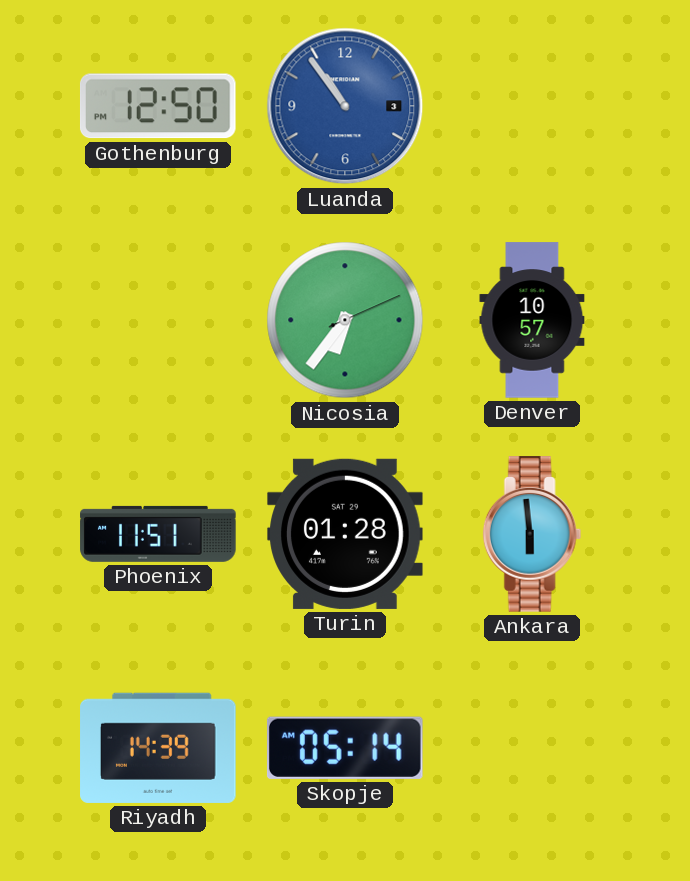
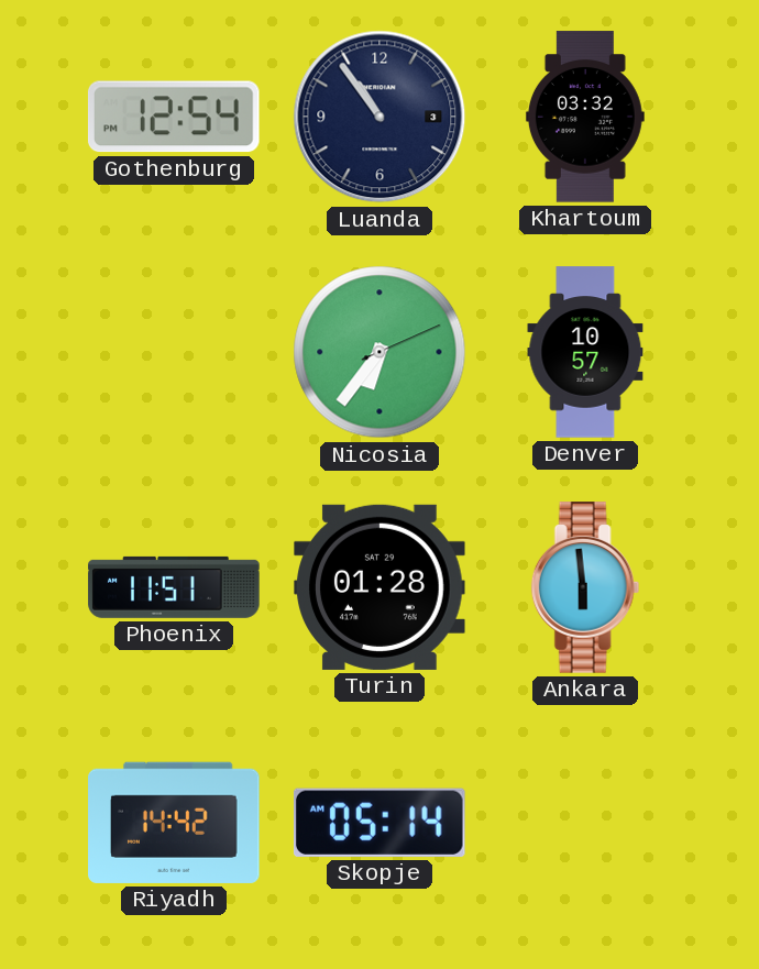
Gothenburg: 12:50 -> 12:54
Luanda dial: blue -> navy
Khartoum: none -> 03:32
Riyadh: 14:39 -> 14:42
